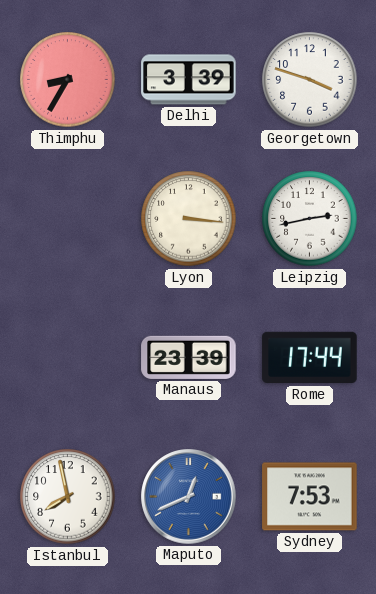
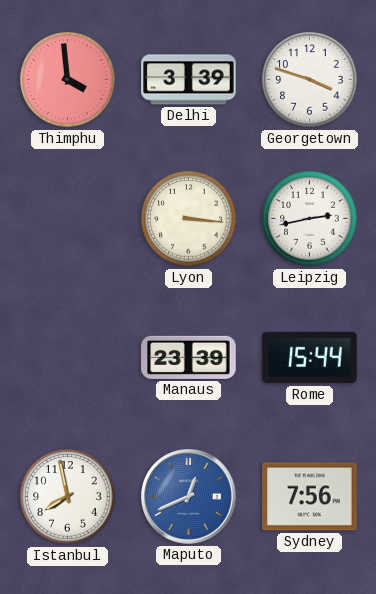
Thimphu: 8:35 -> 3:59
Rome: 17:44 -> 15:44
Sydney: 7:53 -> 7:56
